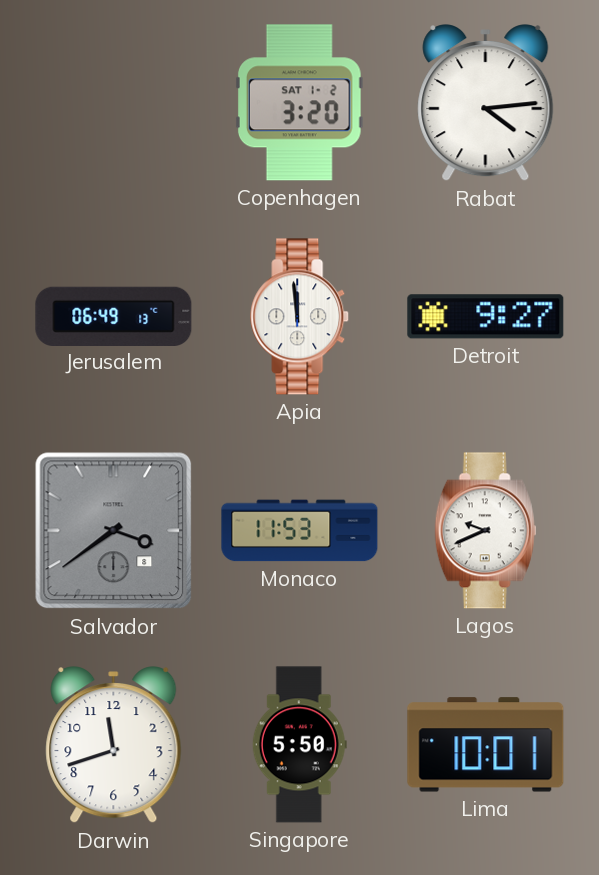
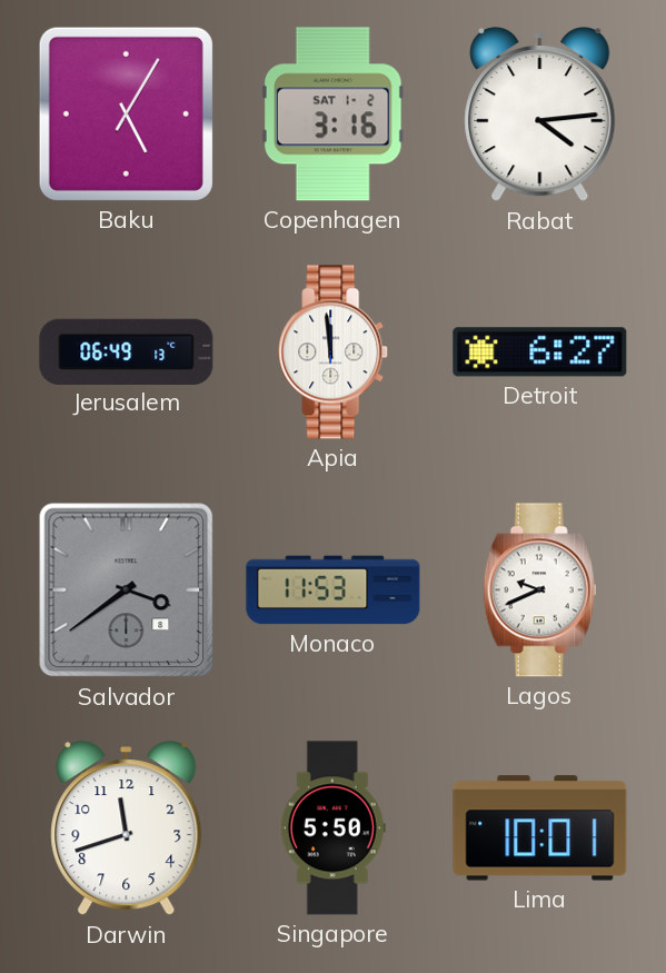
Baku: none -> 5:05
Copenhagen: 3:20 -> 3:16
Detroit: 9:27 -> 6:27
